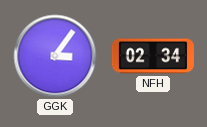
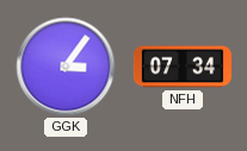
NFH: 02:34 -> 07:34
